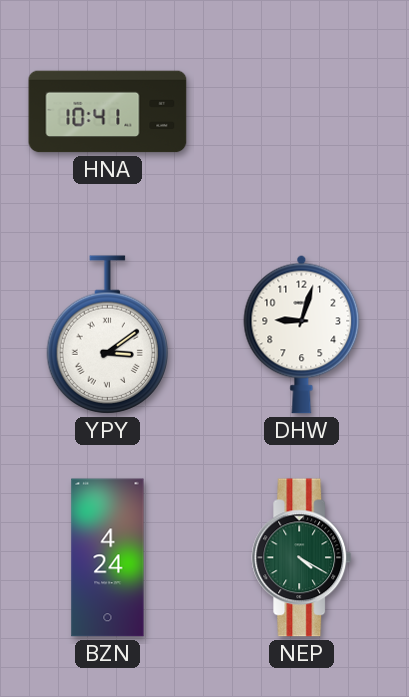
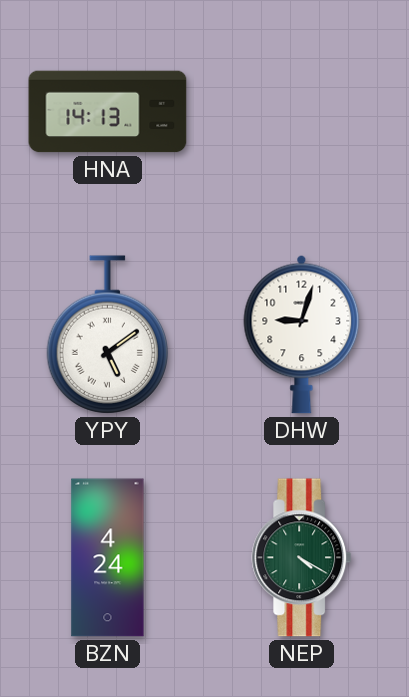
HNA: 10:41 -> 14:13
YPY: 3:09 -> 5:09
